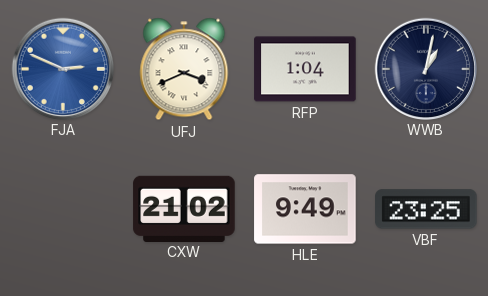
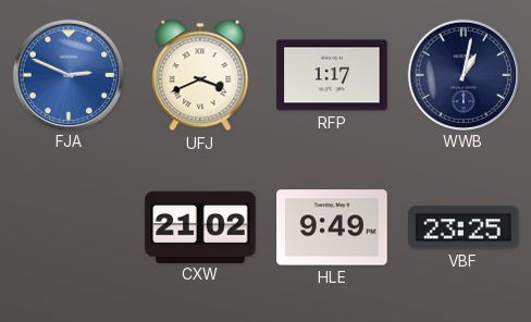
RFP: 1:04 -> 1:17
